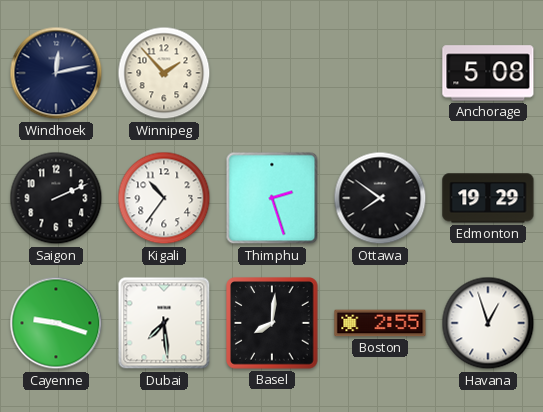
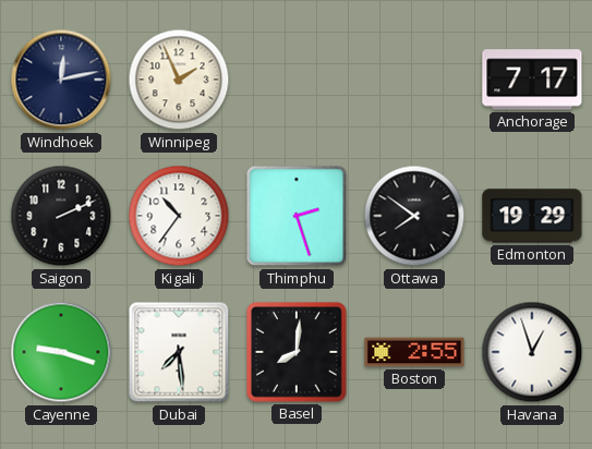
Winnipeg: 1:53 -> 1:56
Anchorage: 5:08 -> 7:17
